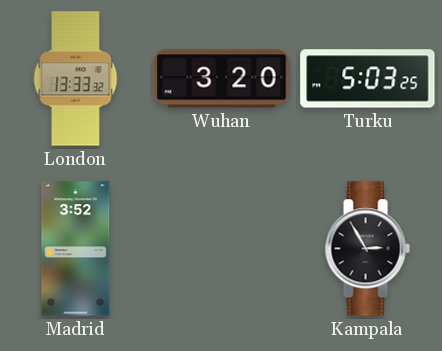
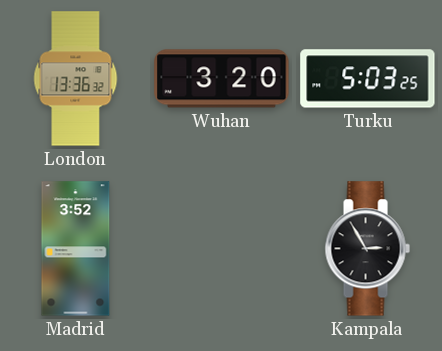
London: 13:33 -> 13:36
